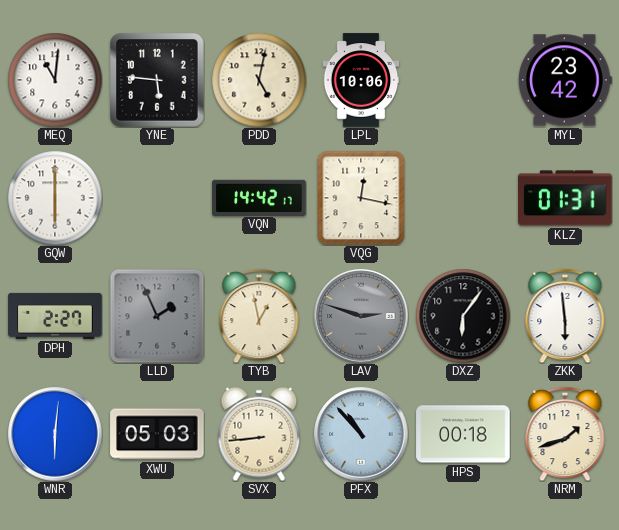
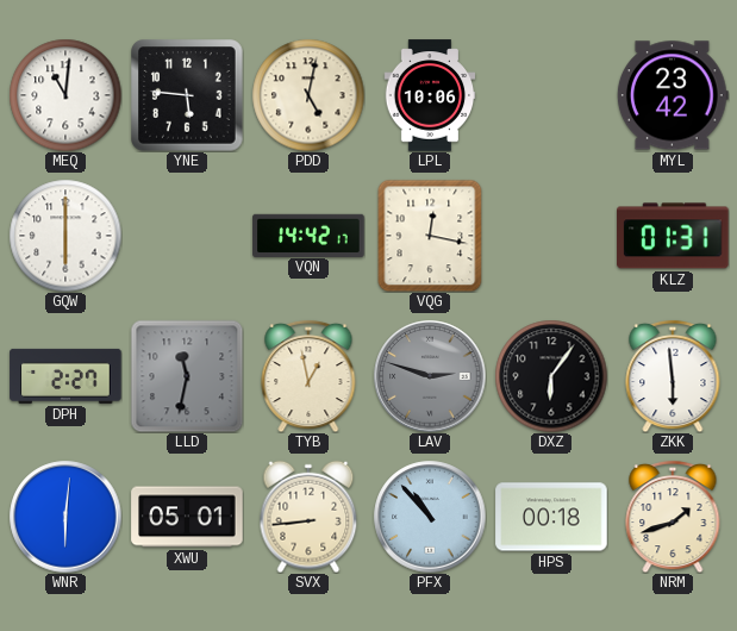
LLD: 1:56 -> 11:32
XWU: 05:03 -> 05:01
